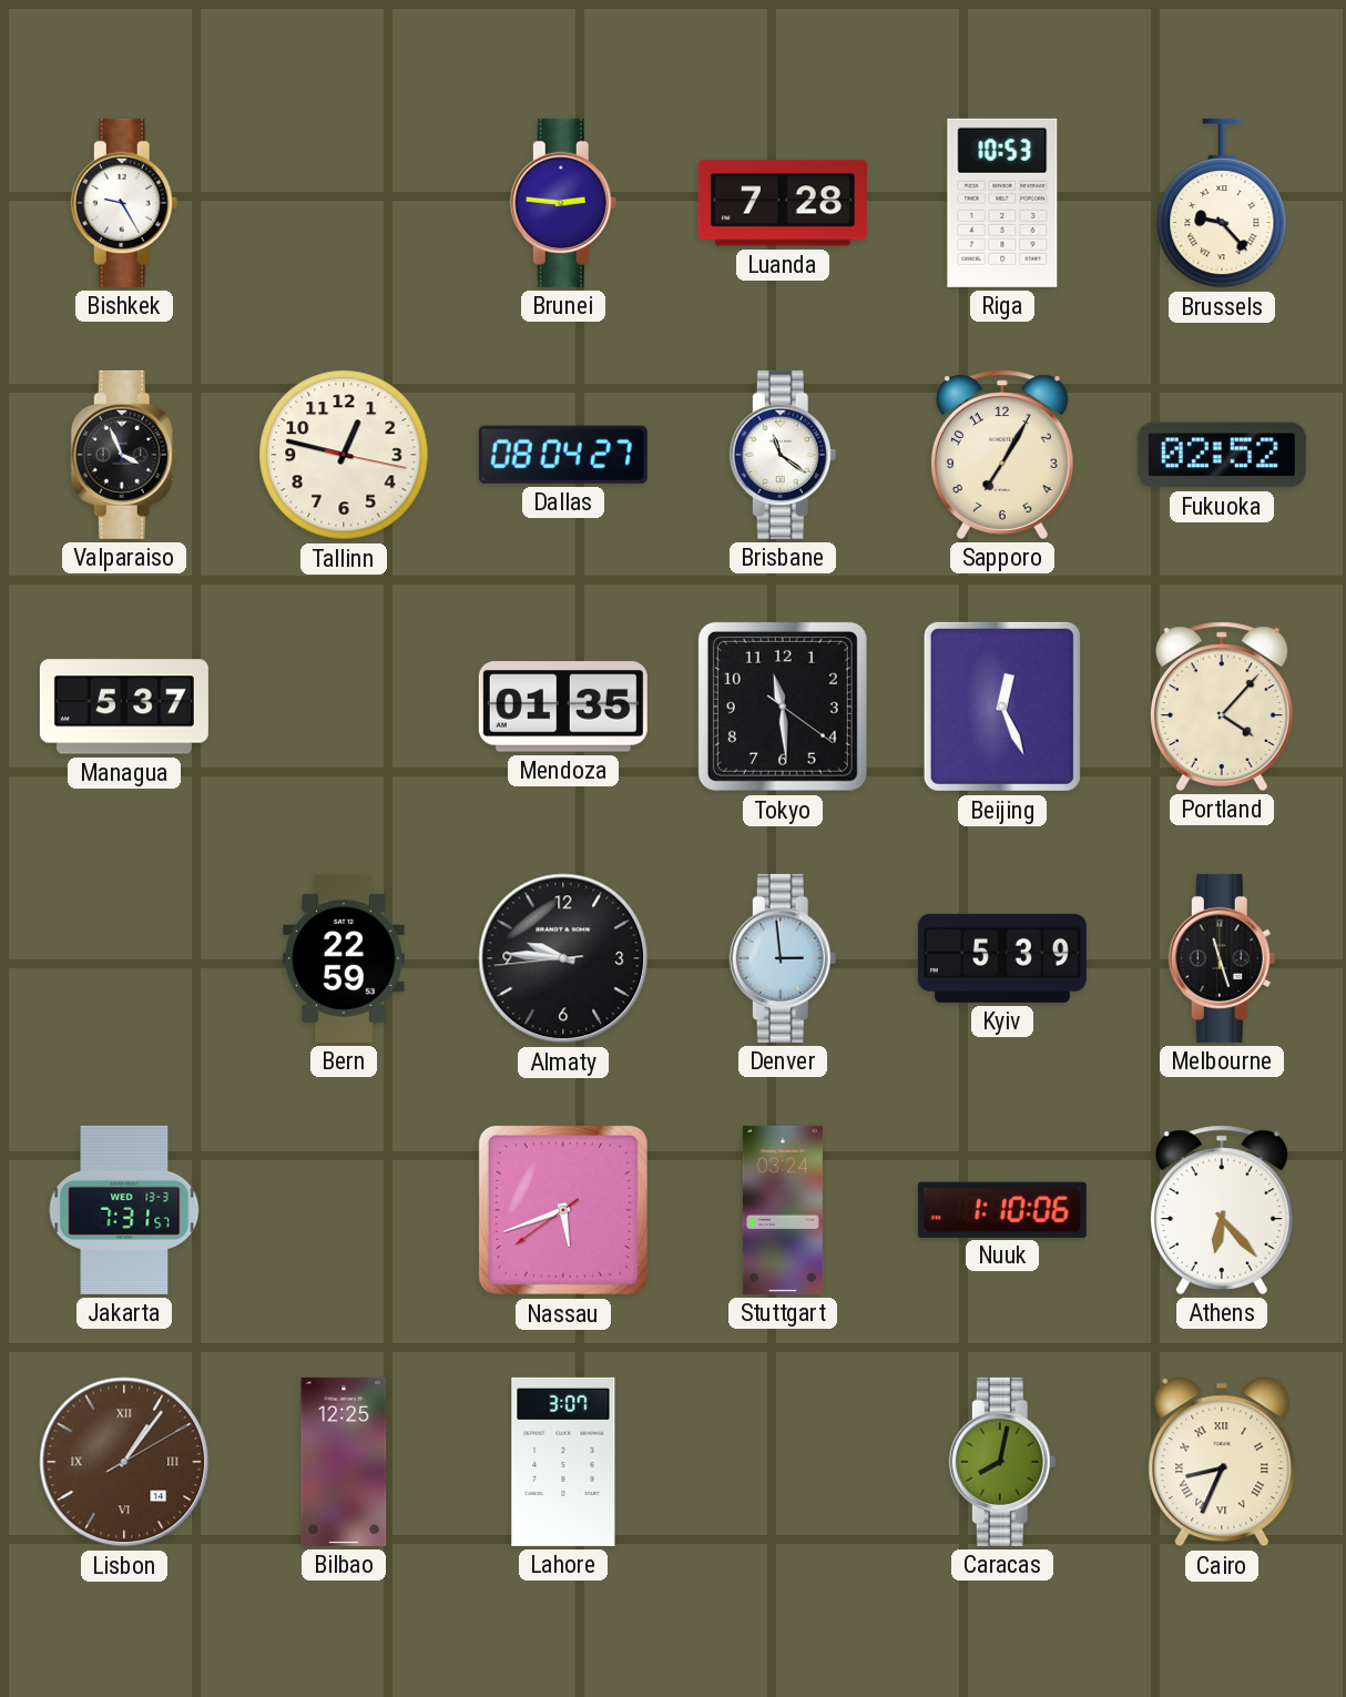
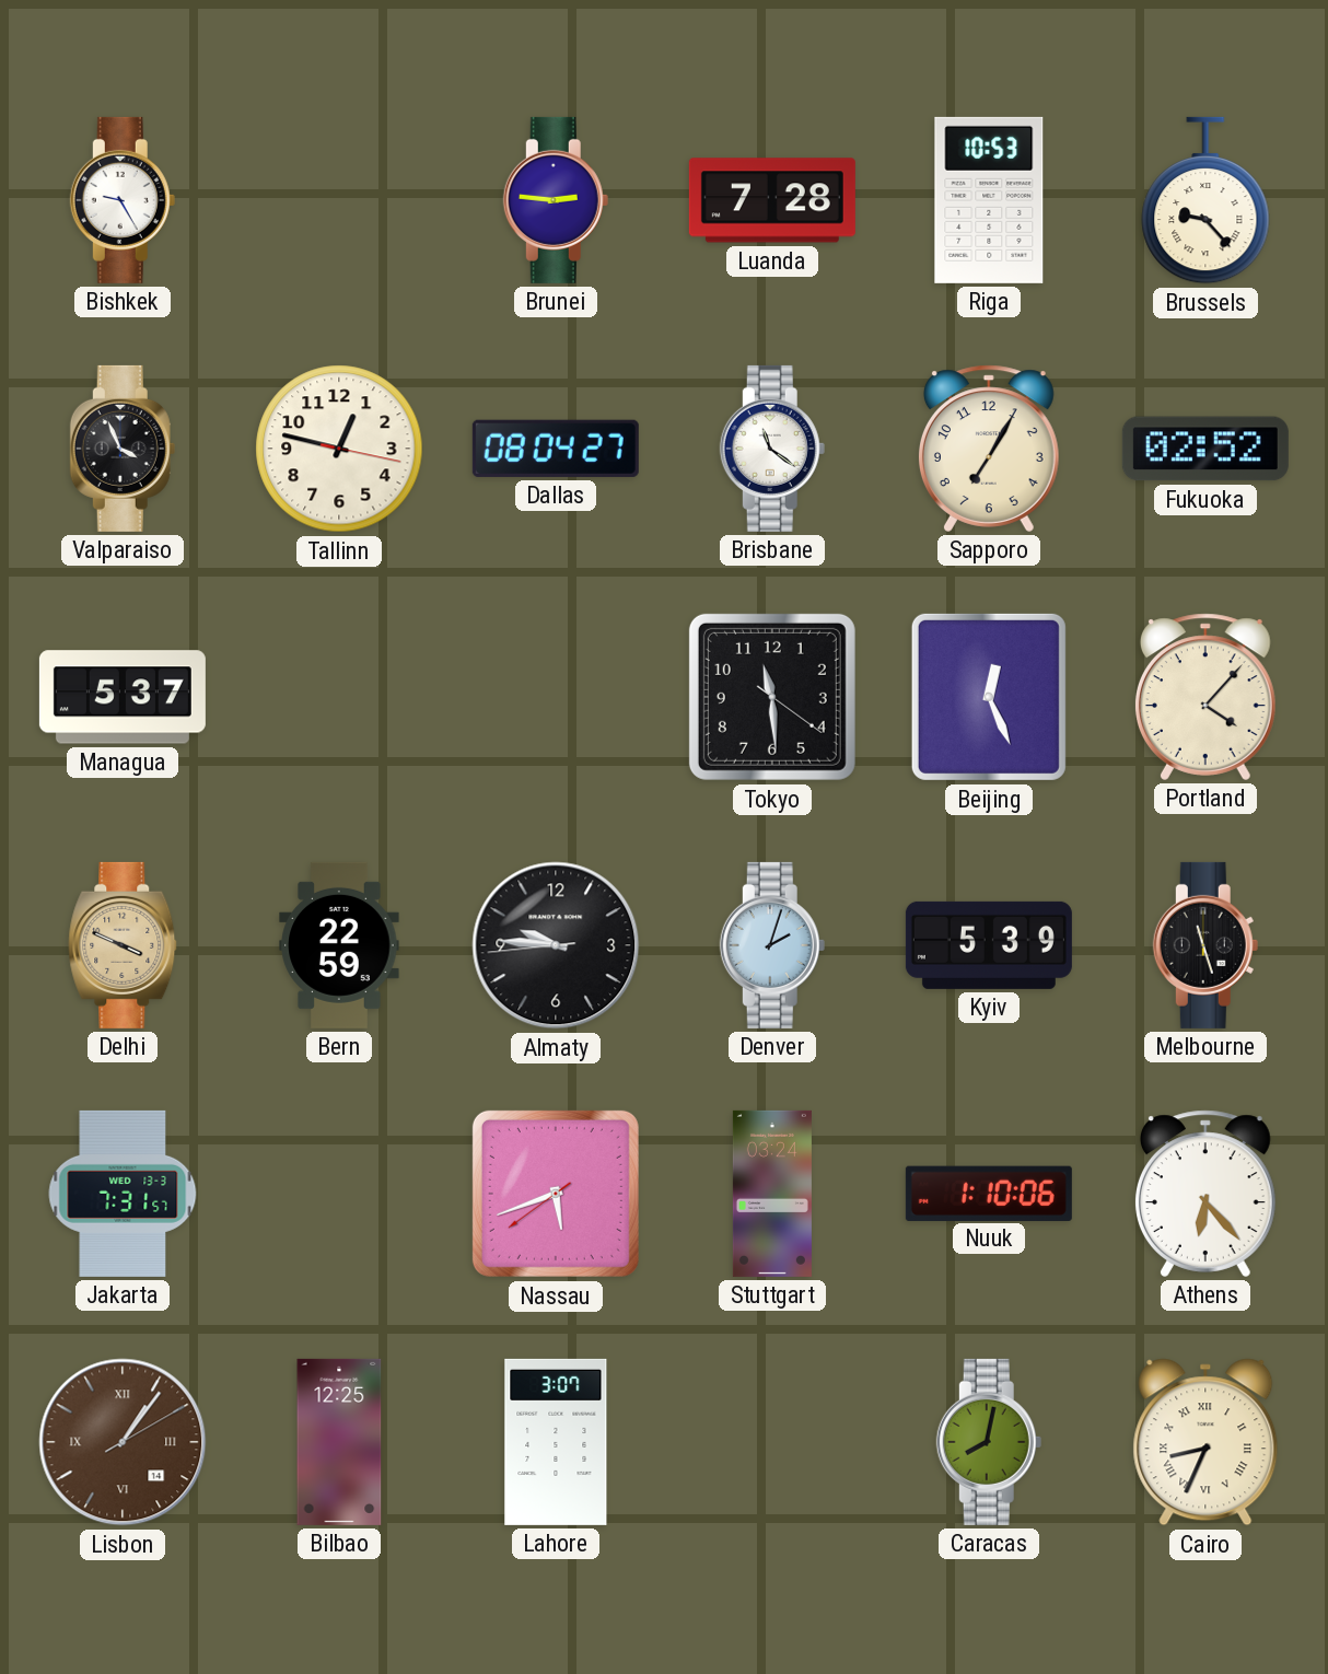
Mendoza: 01:35 -> none
Delhi: none -> 3:49
Denver: 2:59 -> 2:03
